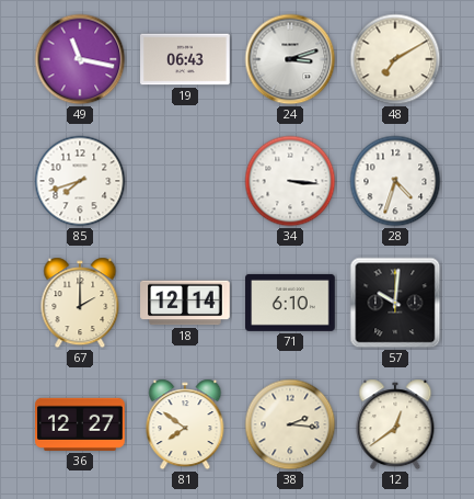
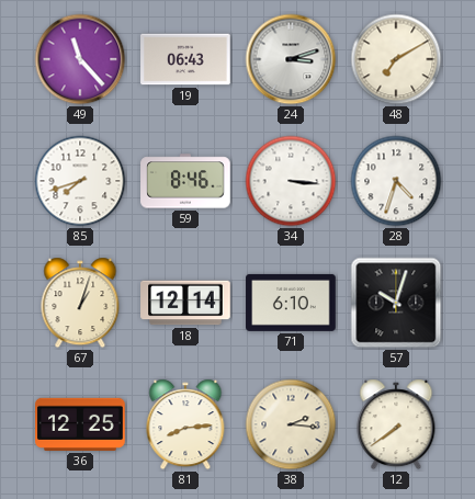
49: 11:17 -> 11:23
59: none -> 8:46
67: 2:00 -> 1:03
57: 10:01 -> 10:03
36: 12:27 -> 12:25
81: 7:51 -> 8:14
12: 12:39 -> 7:39
